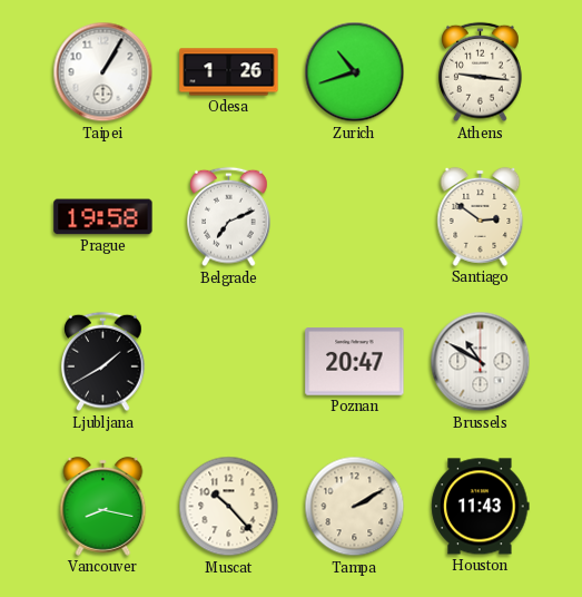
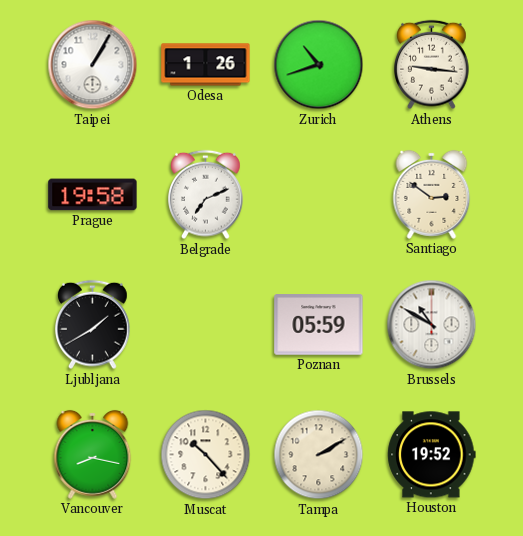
Poznan: 20:47 -> 05:59
Houston: 11:43 -> 19:52
